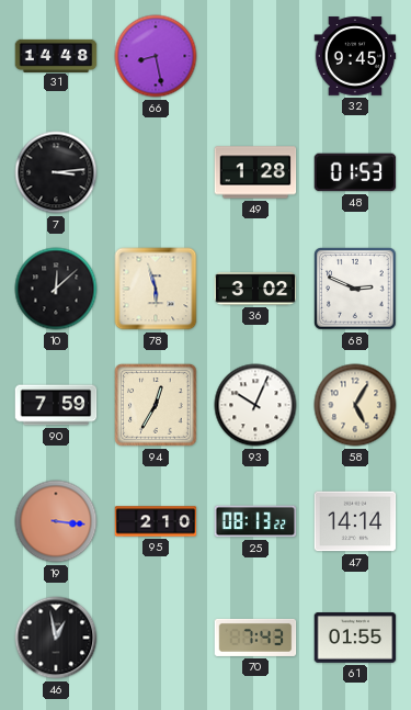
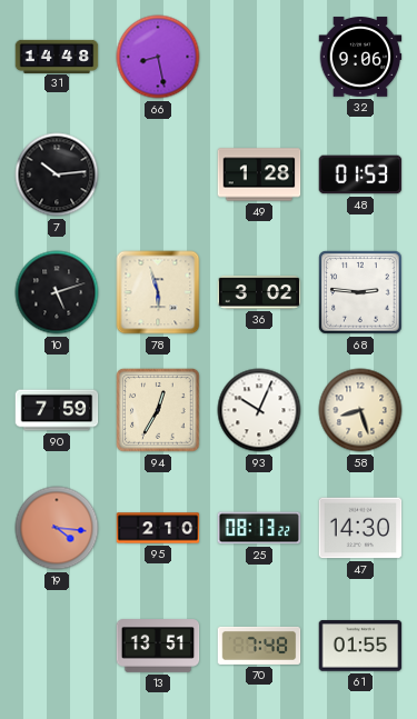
32: 9:45 -> 9:06
7: 3:14 -> 10:14
10: 12:08 -> 5:12
68: 2:49 -> 2:46
58: 5:05 -> 8:27
19: 3:16 -> 4:16
47: 14:14 -> 14:30
46: 12:58 -> none
13: none -> 13:51
70: 7:43 -> 7:48
